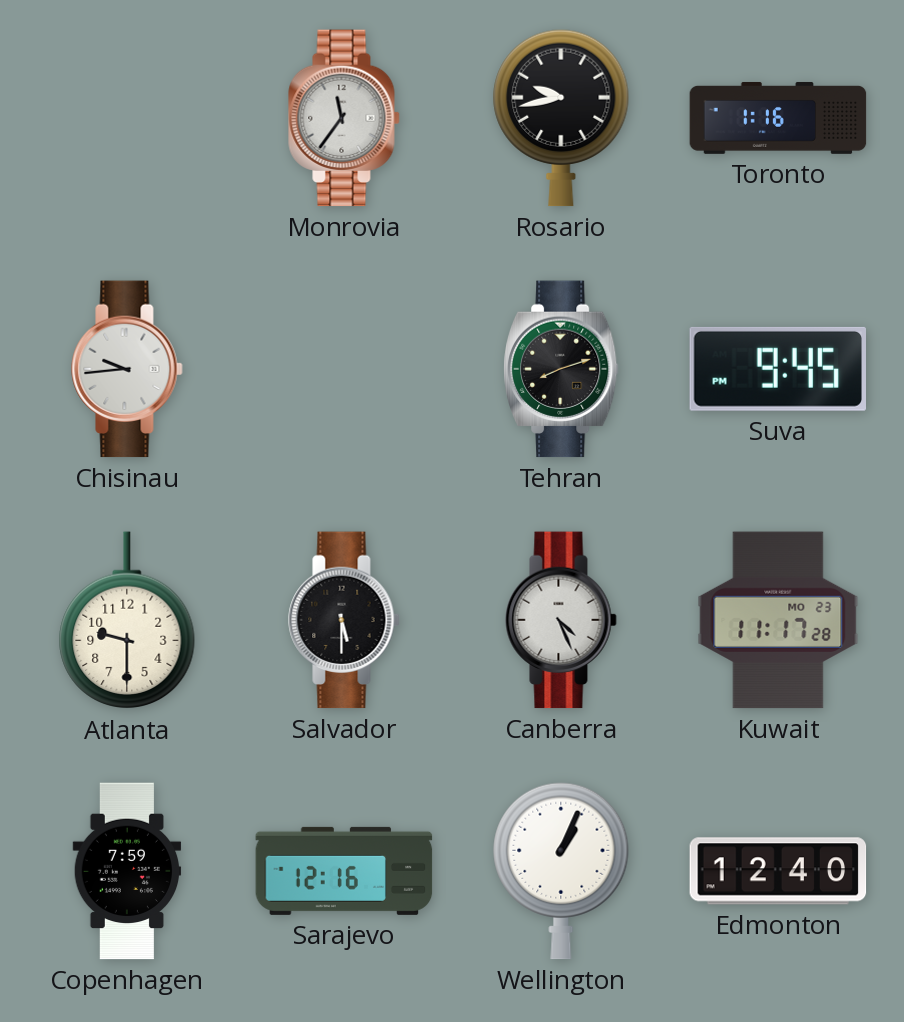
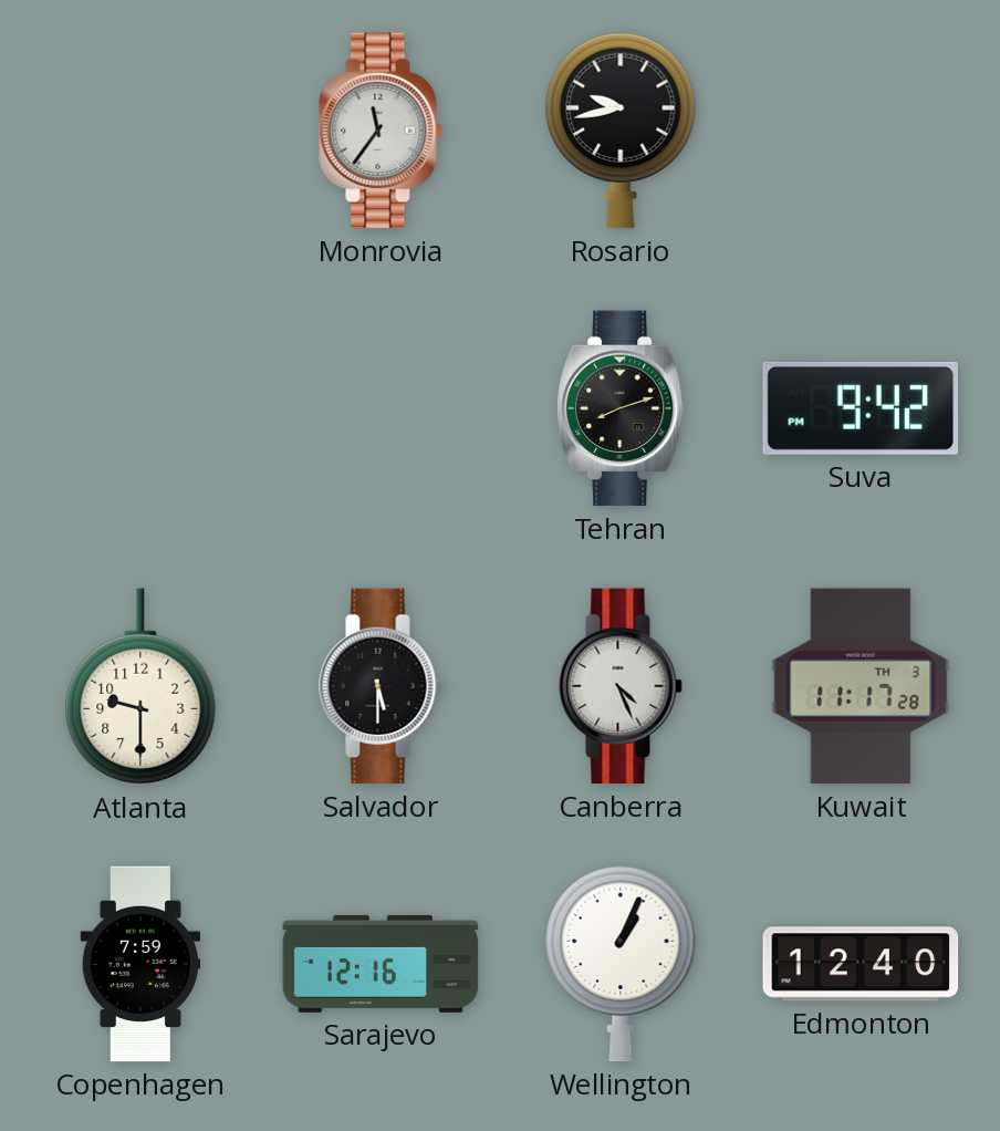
Toronto: 1:16 -> none
Chisinau: 9:44 -> none
Suva: 9:45 -> 9:42
Kuwait date: MO 23 -> TH 3
